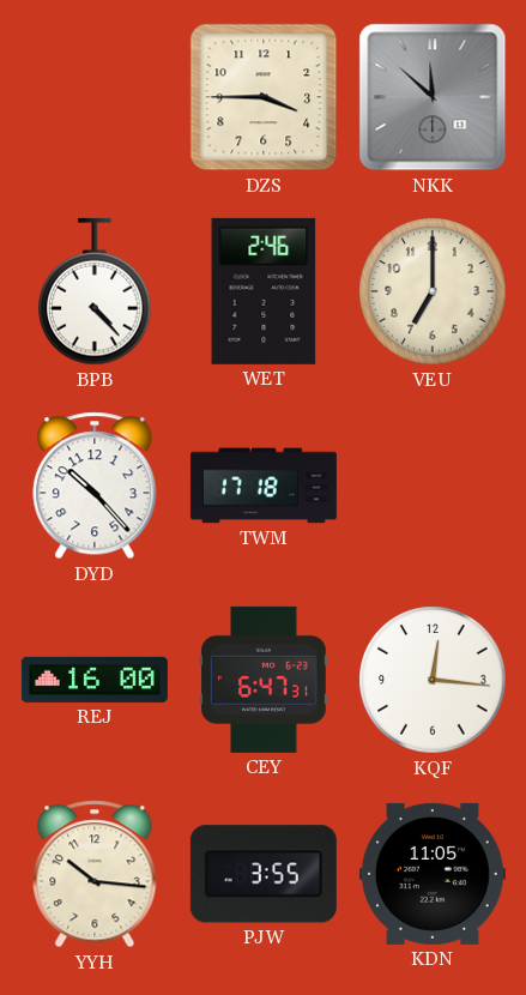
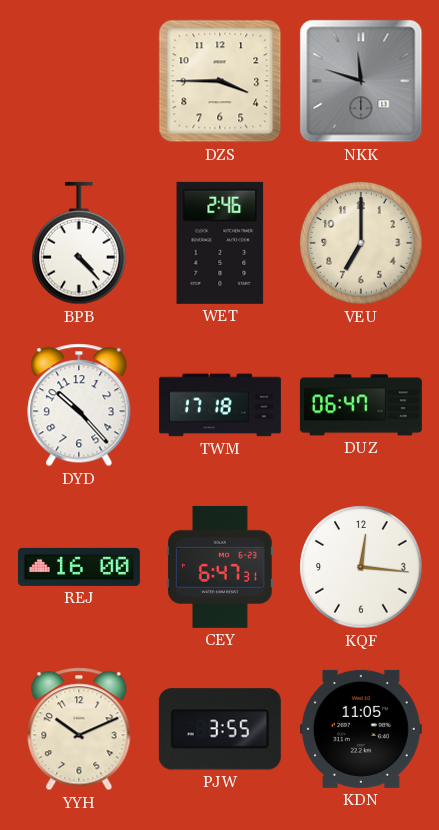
NKK: 11:52 -> 11:48
DUZ: none -> 06:47
YYH: 10:16 -> 10:11
